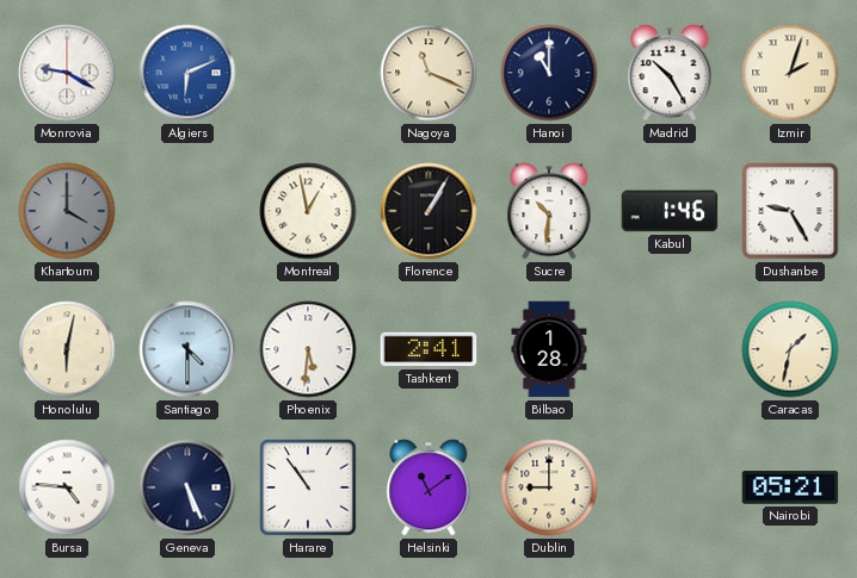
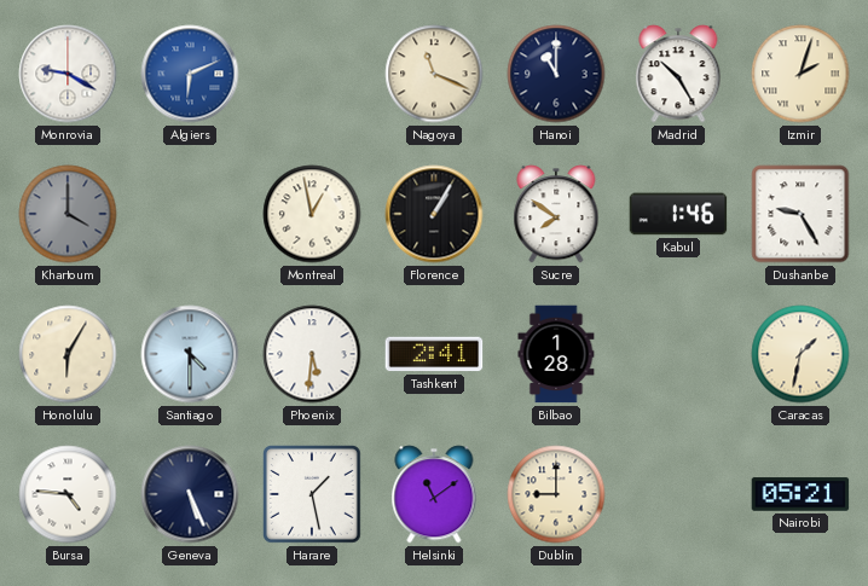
Sucre: 10:31 -> 7:51
Honolulu: 6:02 -> 6:05
Harare: 10:54 -> 1:28
